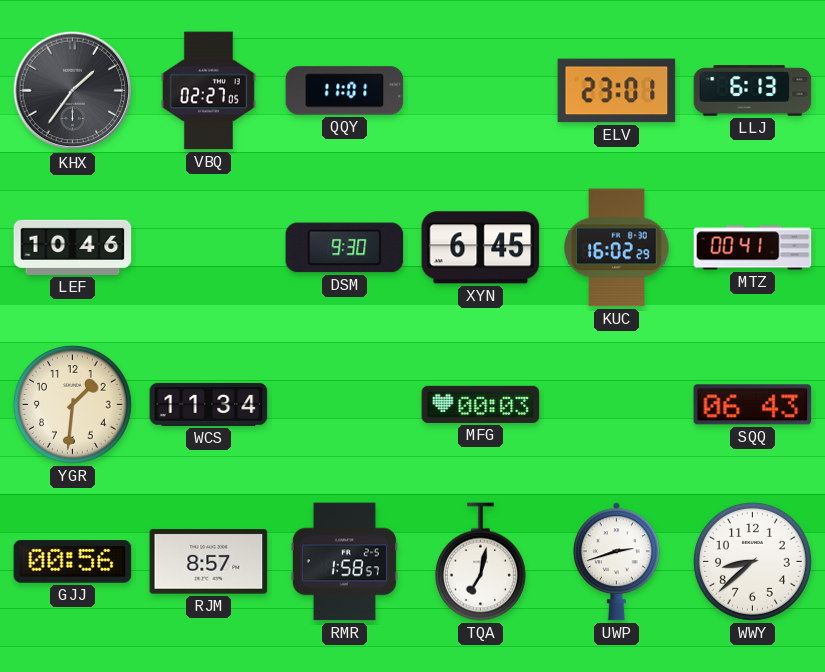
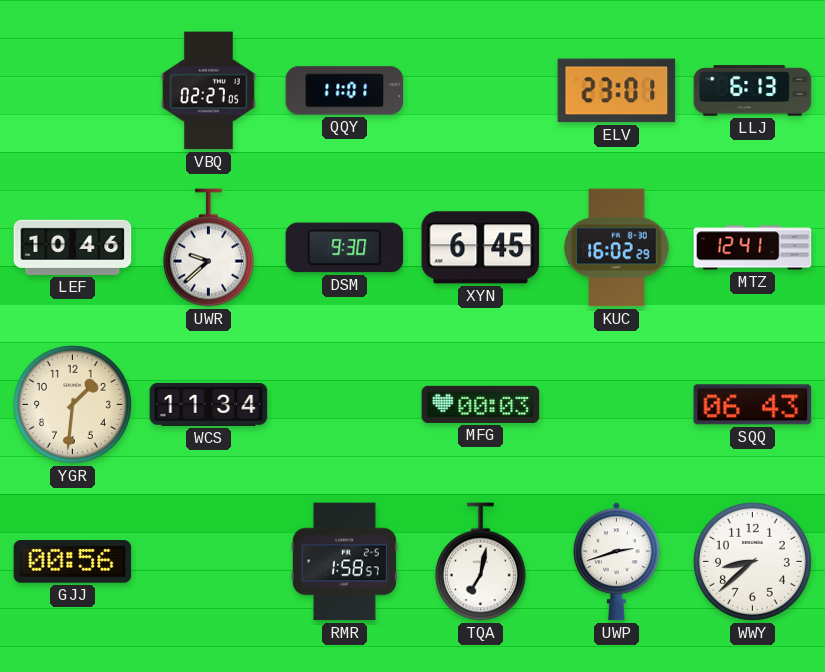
KHX: 1:36 -> none
UWR: none -> 9:38
MTZ: 00:41 -> 12:41
RJM: 8:57 -> none
